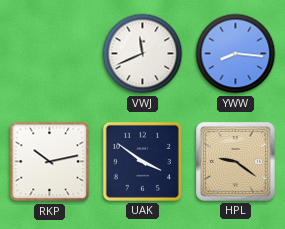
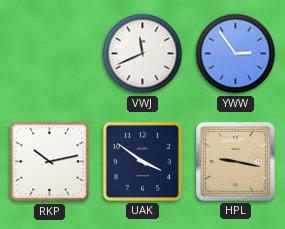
YWW: 8:16 -> 2:54
HPL: 9:21 -> 9:17
